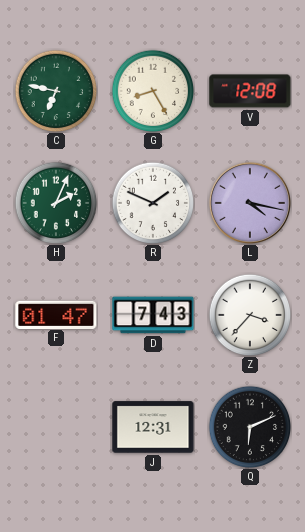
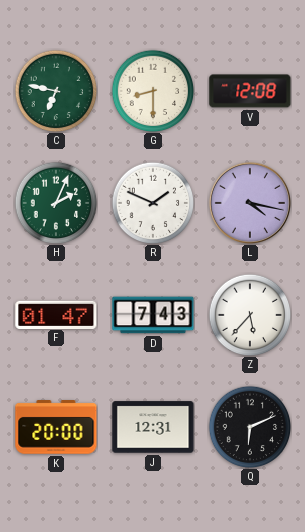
G: 8:25 -> 8:30
Z: 3:37 -> 5:37
K: none -> 20:00
